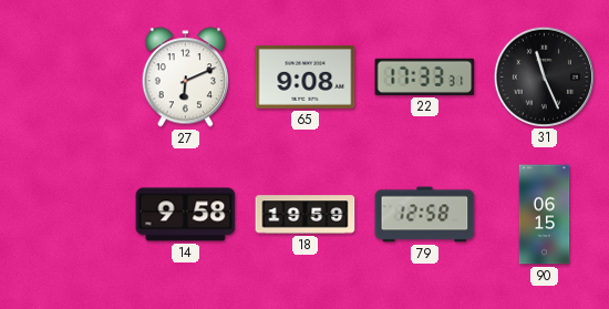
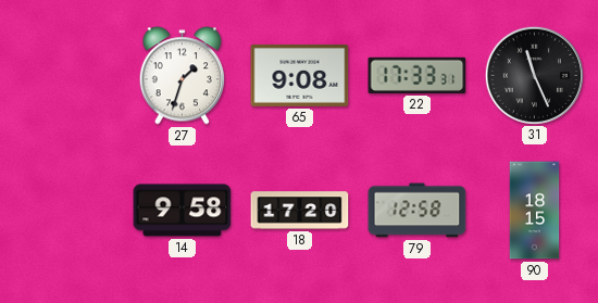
27: 6:11 -> 1:33
18: 19:59 -> 17:20
90: 06:15 -> 18:15
